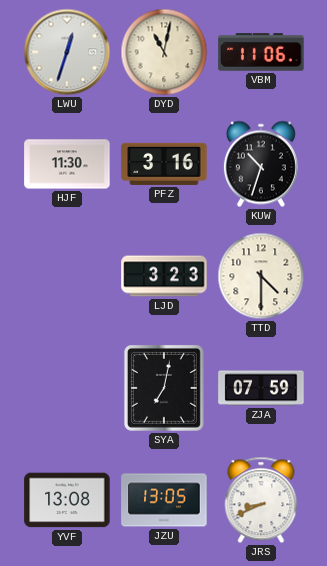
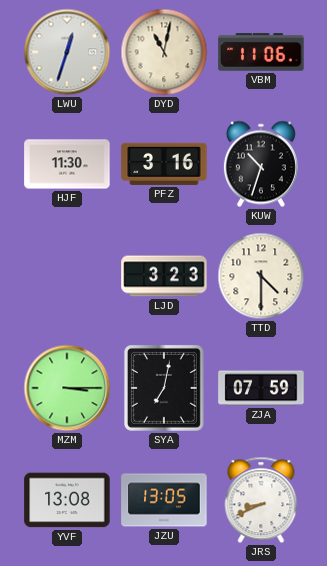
MZM: none -> 3:15
